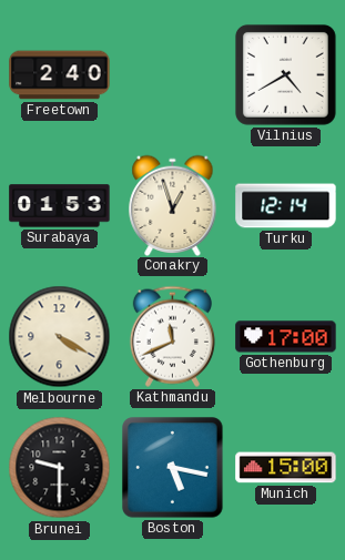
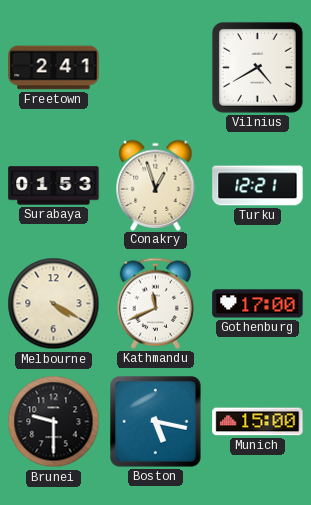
Freetown: 2:40 -> 2:41
Turku: 12:14 -> 12:21
